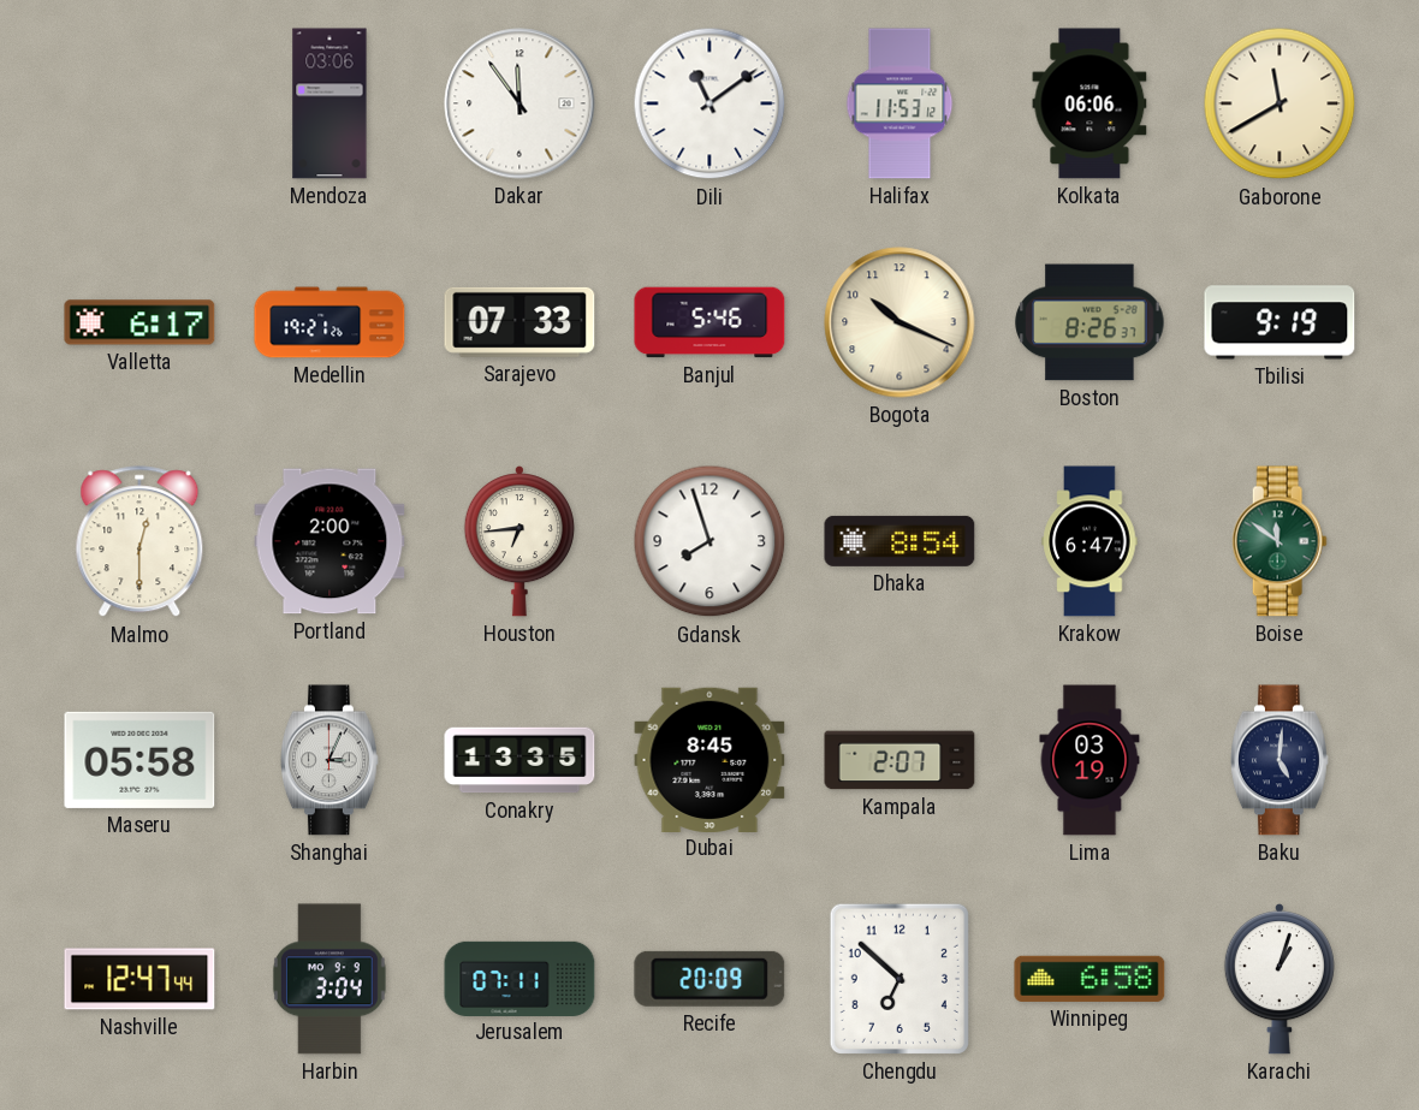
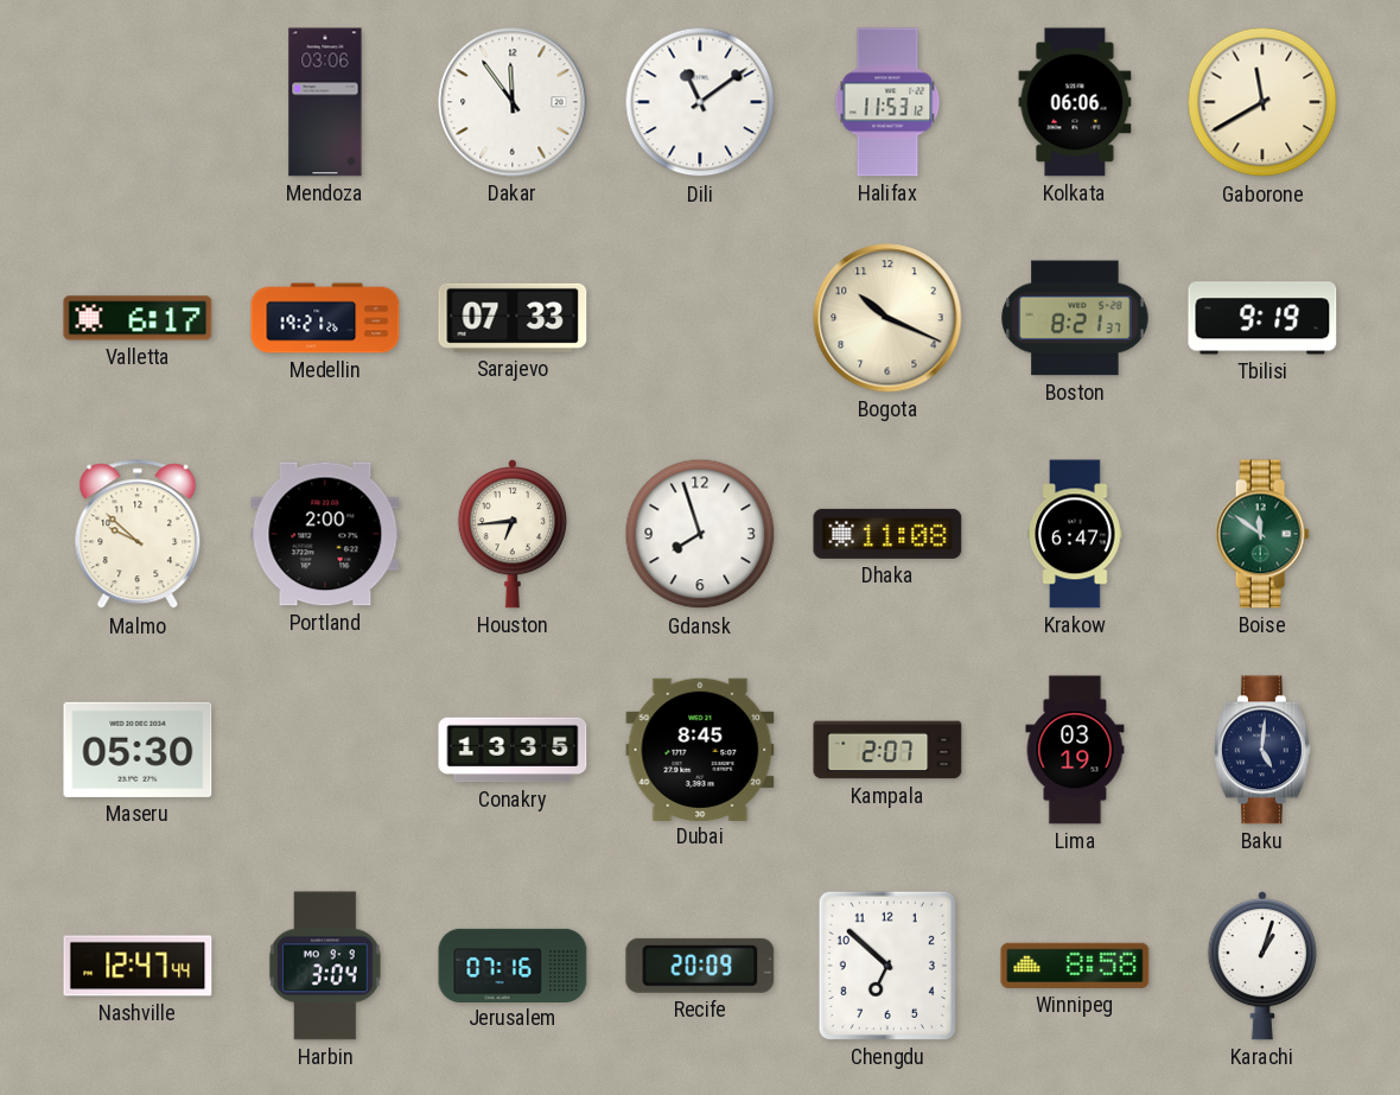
Banjul: 5:46 -> none
Boston: 8:26 -> 8:21
Malmo: 12:30 -> 9:52
Dhaka: 8:54 -> 11:08
Maseru: 05:58 -> 05:30
Shanghai: 3:04 -> none
Jerusalem: 07:11 -> 07:16
Winnipeg: 6:58 -> 8:58
